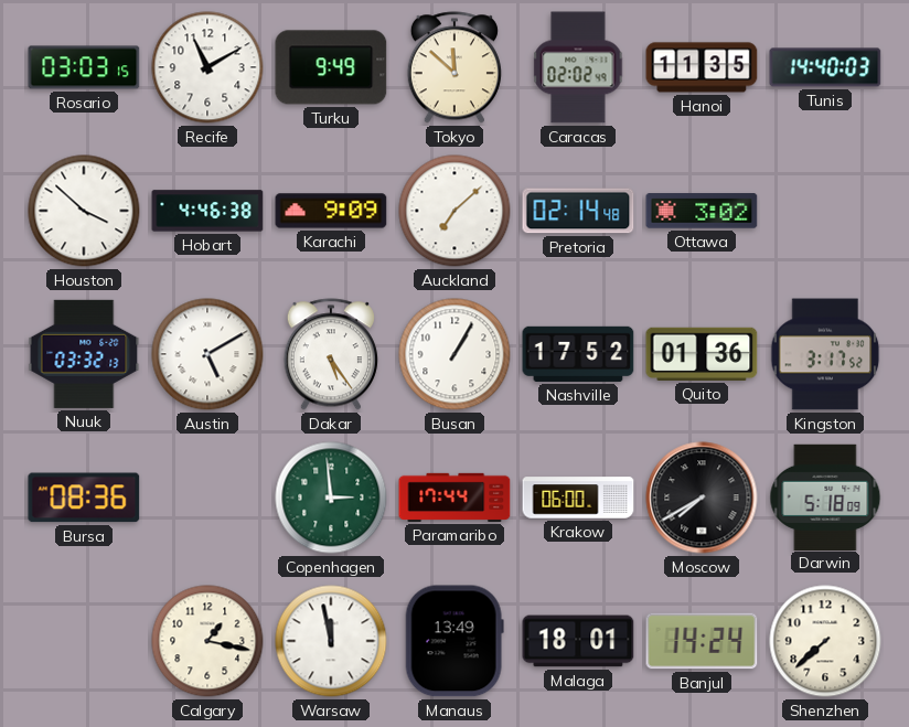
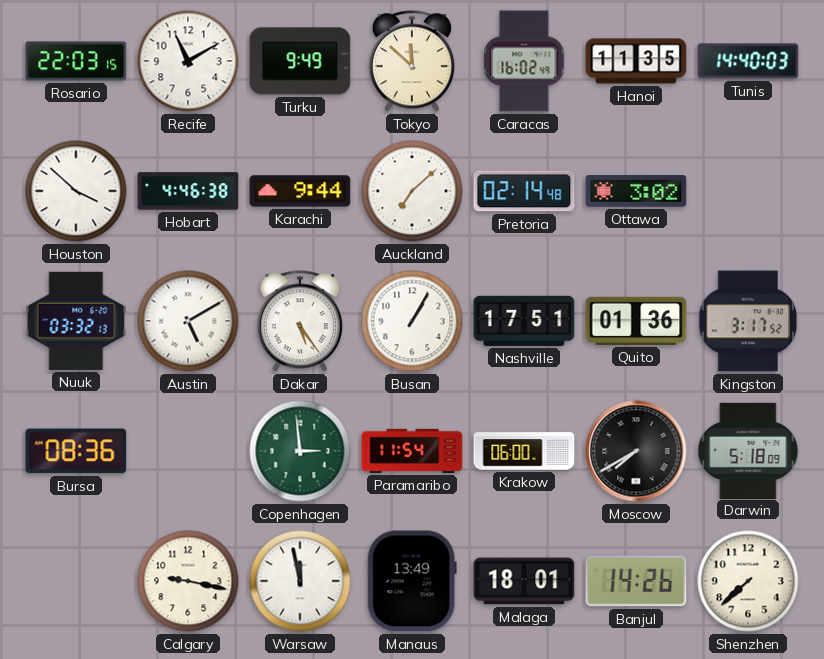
Rosario: 03:03 -> 22:03
Caracas: 02:02 -> 16:02
Karachi: 9:09 -> 9:44
Nashville: 17:52 -> 17:51
Paramaribo: 17:44 -> 11:54
Calgary: 1:17 -> 9:17
Banjul: 14:24 -> 14:26
